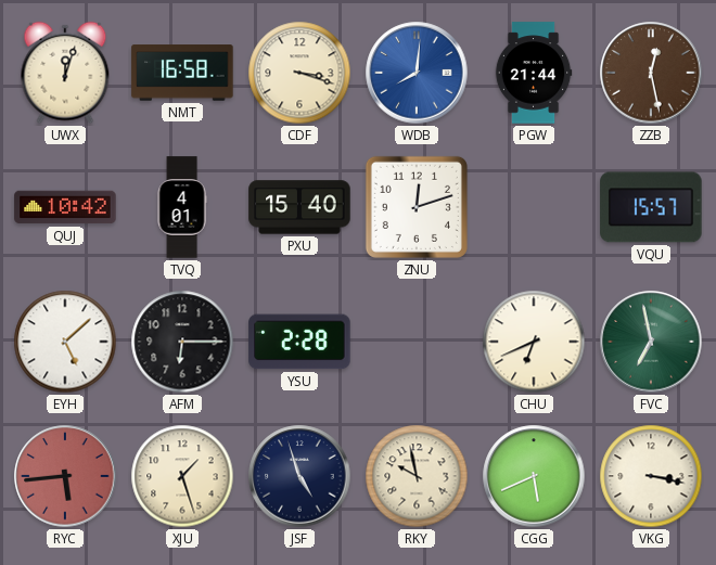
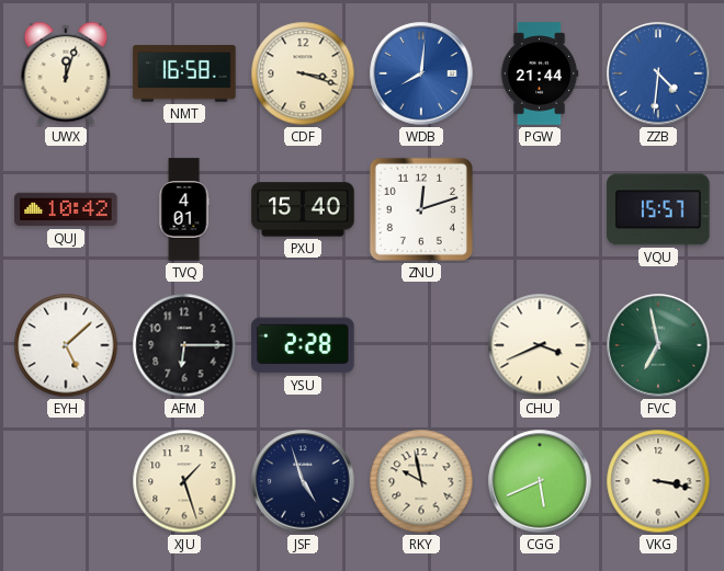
ZZB: 12:28 -> 4:31
ZZB dial: brown -> blue
CHU: 6:41 -> 3:41
RYC: 5:44 -> none
